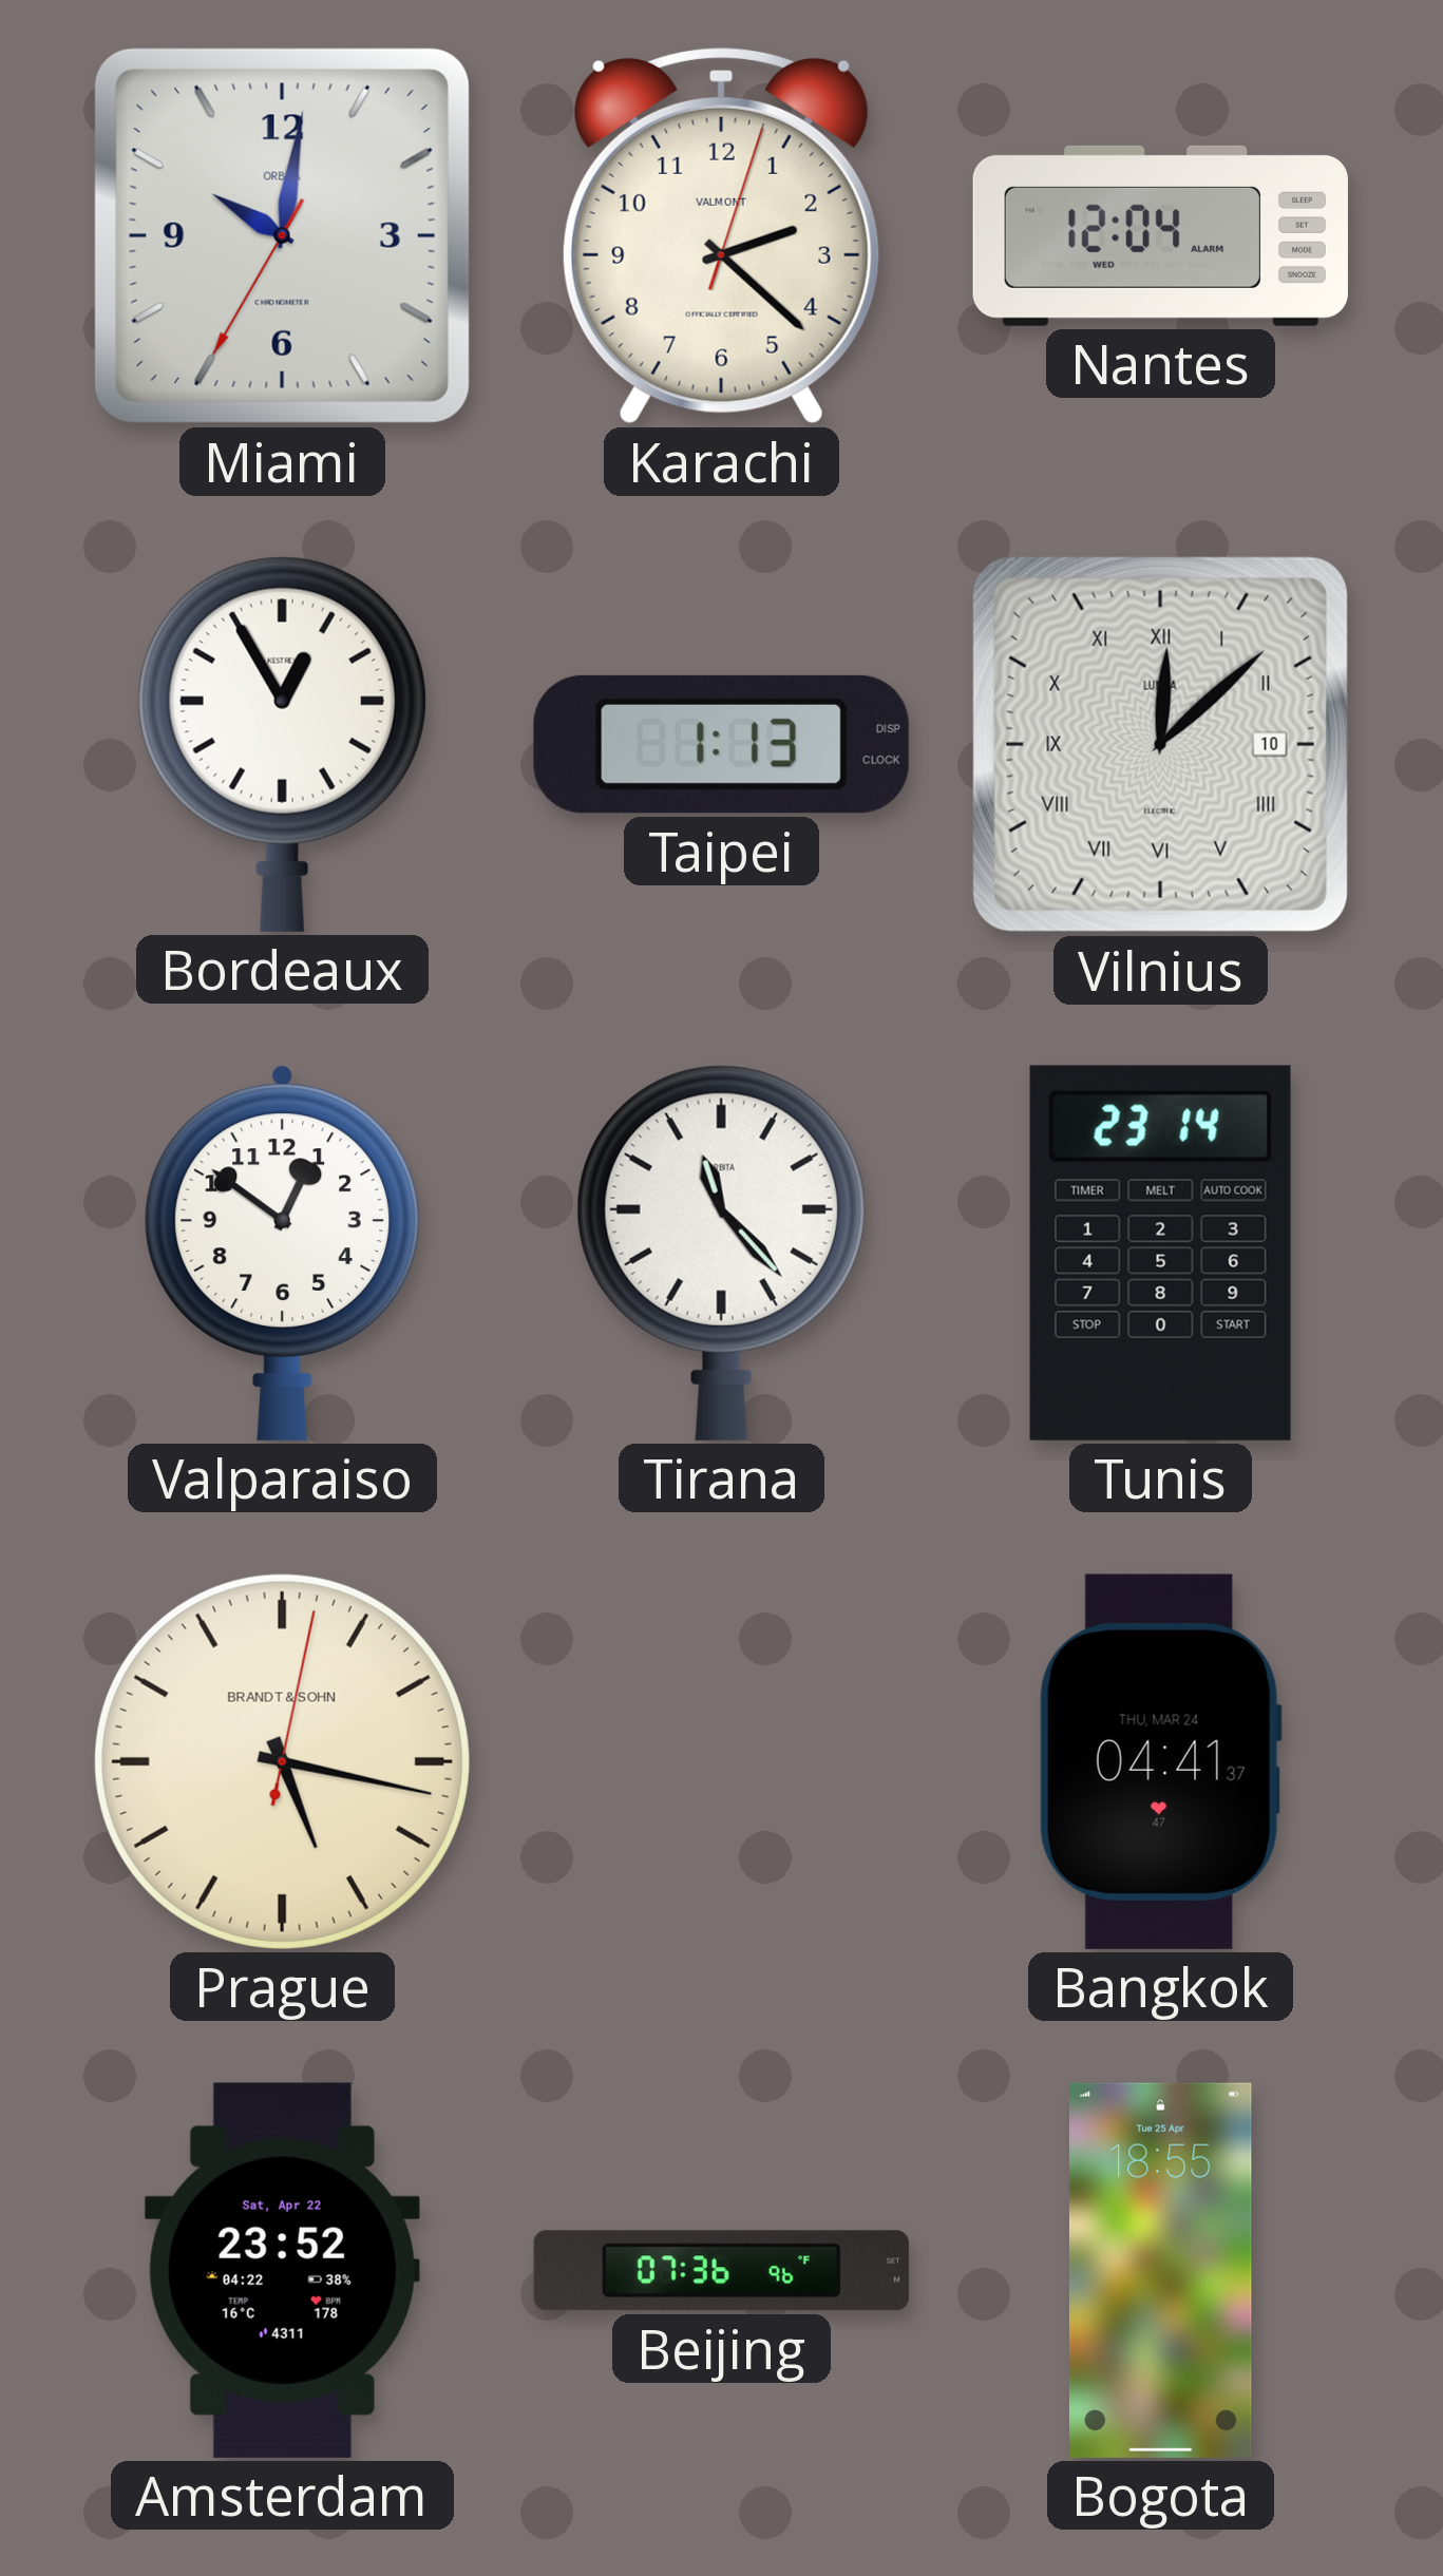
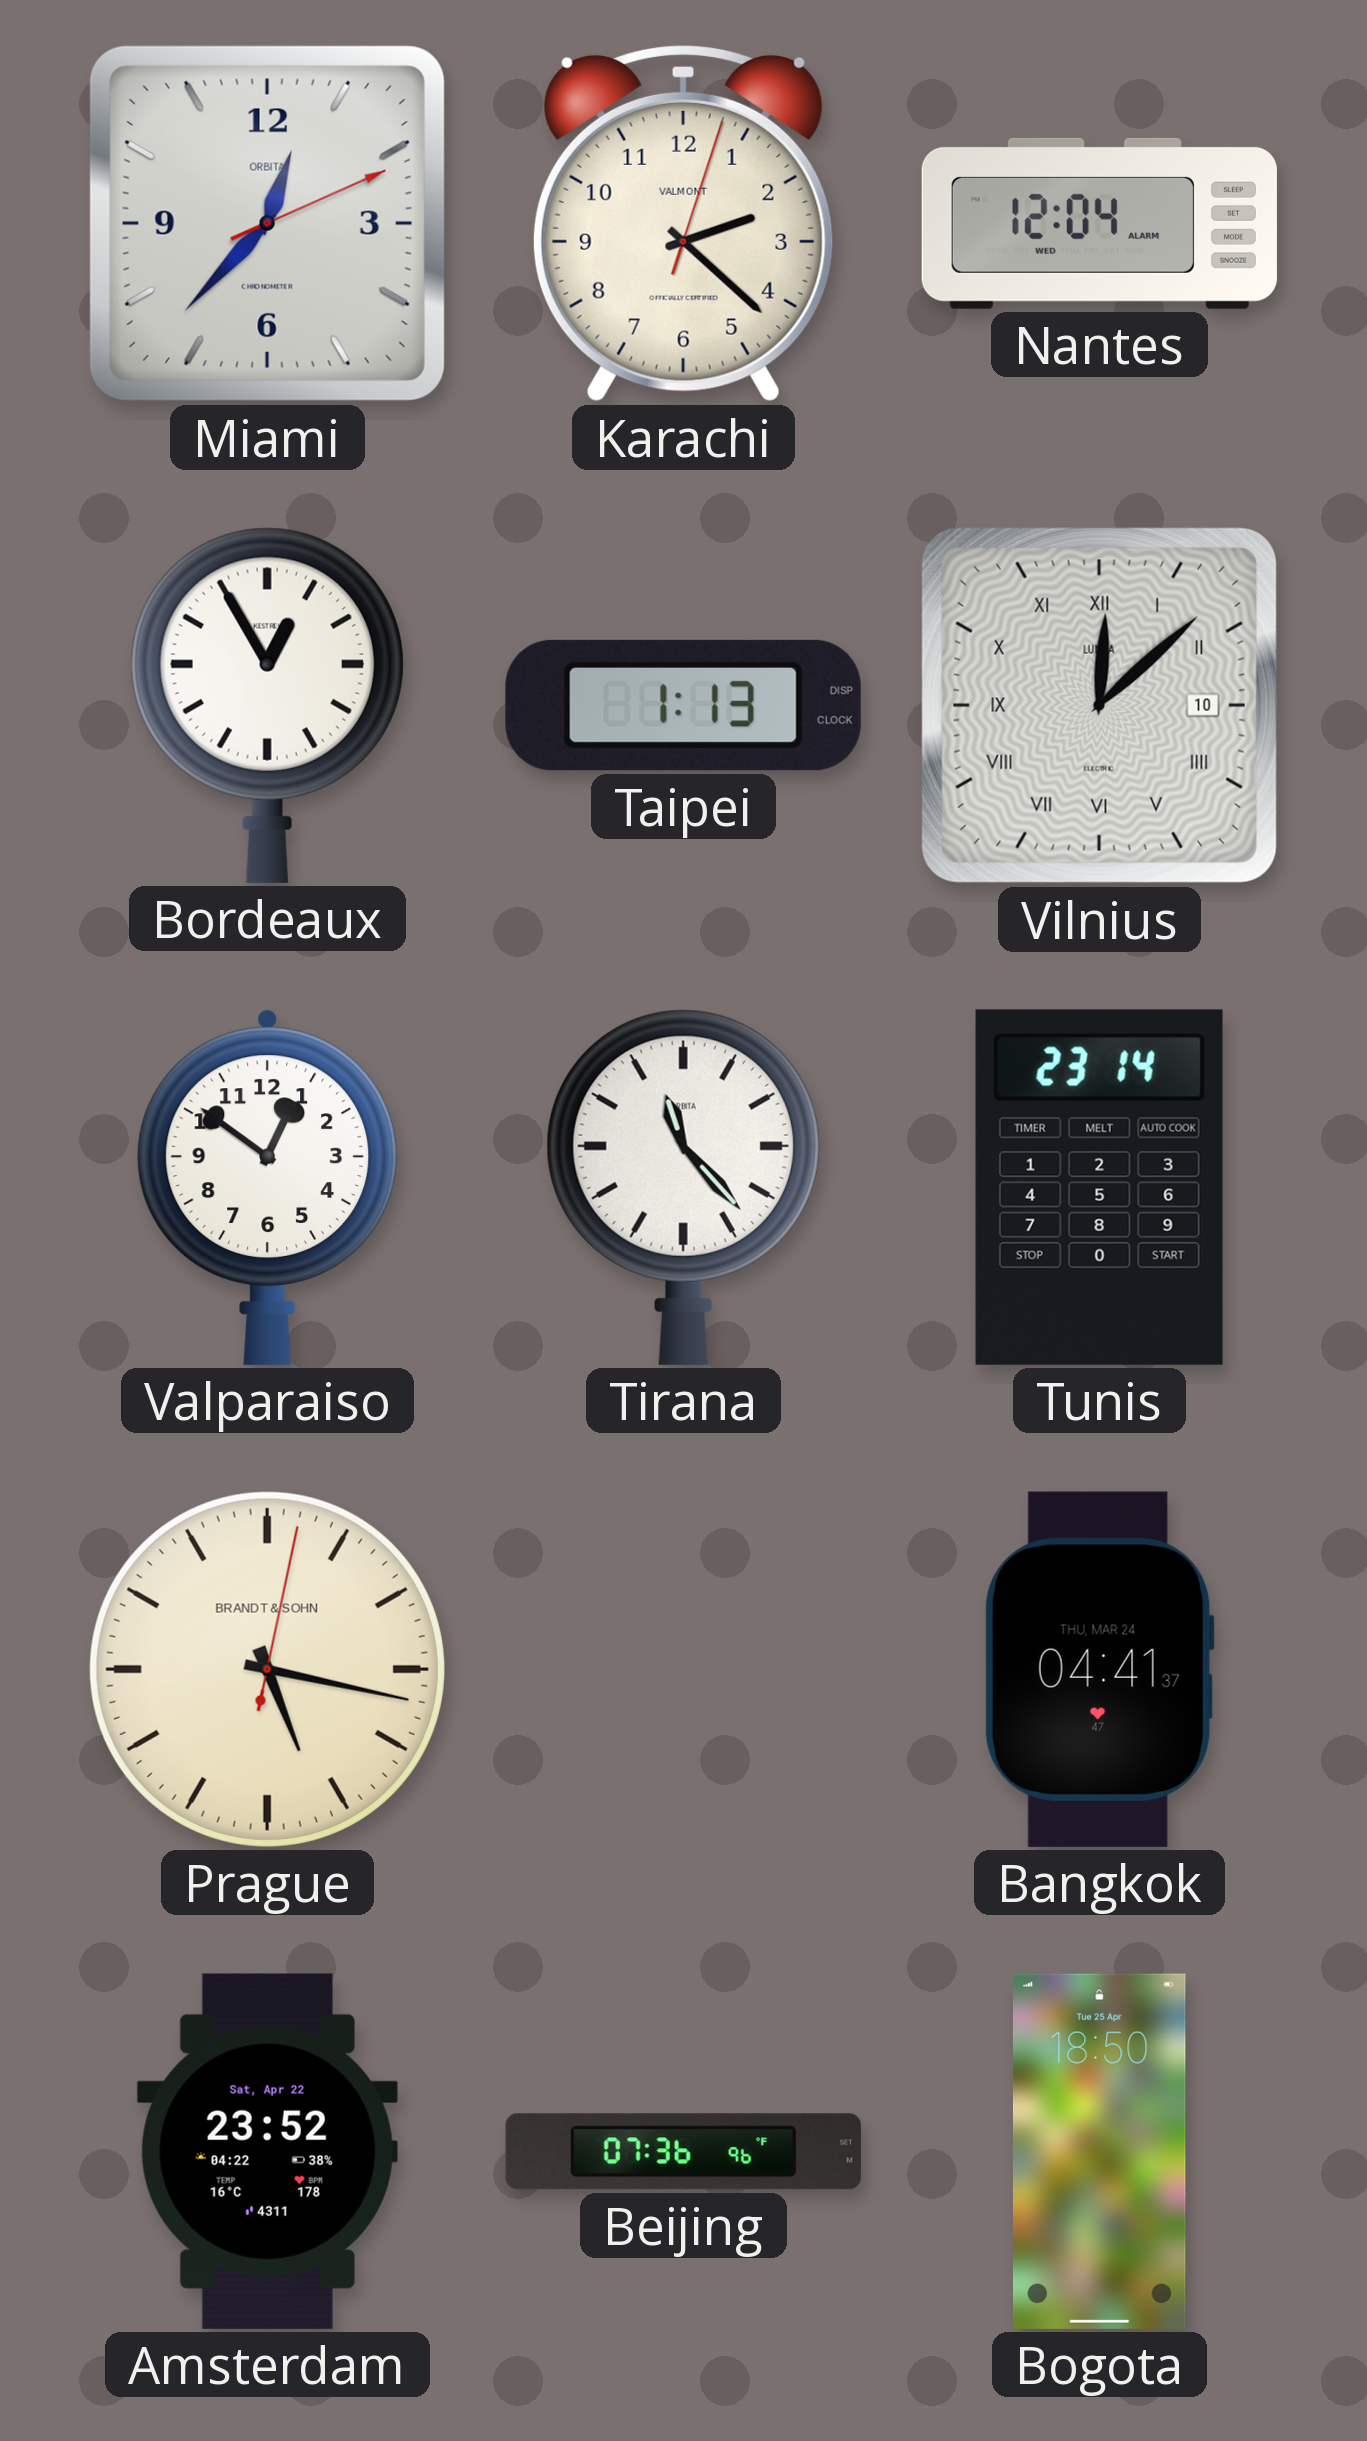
Miami: 10:01 -> 12:37
Bogota: 18:55 -> 18:50
